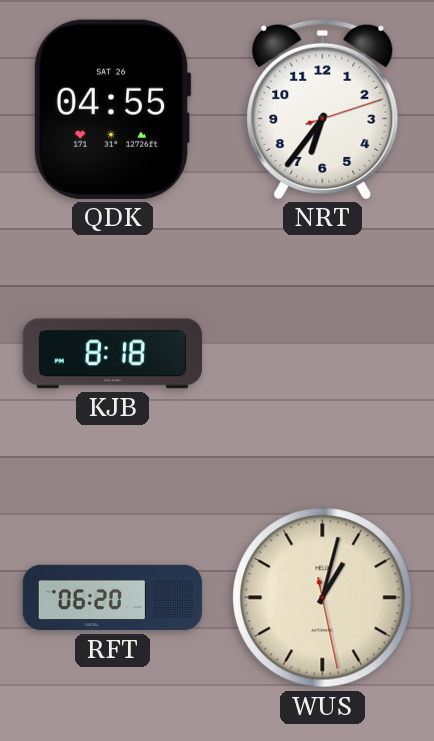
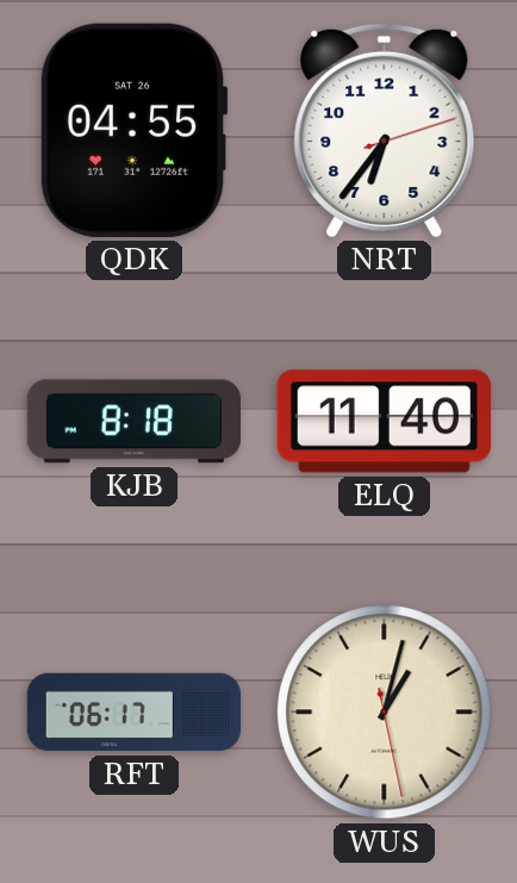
ELQ: none -> 11:40
RFT: 06:20 -> 06:17
